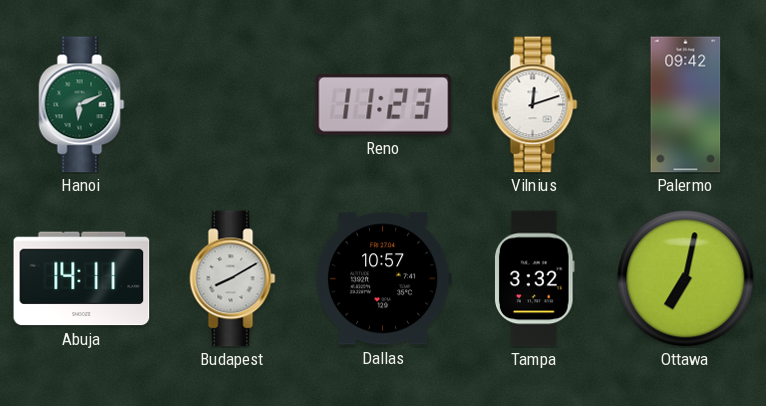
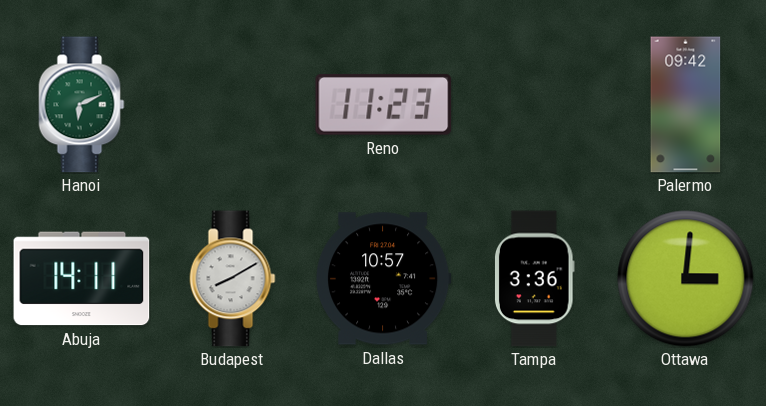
Vilnius: 12:12 -> none
Tampa: 3:32 -> 3:36
Ottawa: 7:02 -> 3:01
